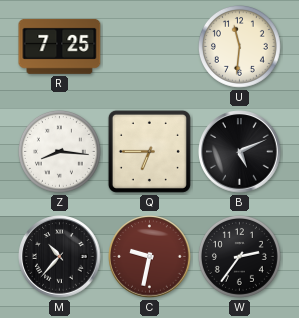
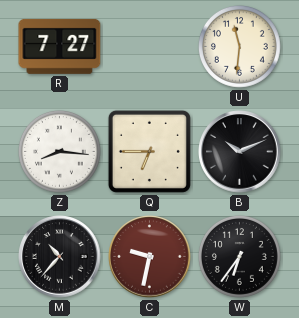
R: 7:25 -> 7:27
B: 5:11 -> 10:11
W: 2:36 -> 6:36
